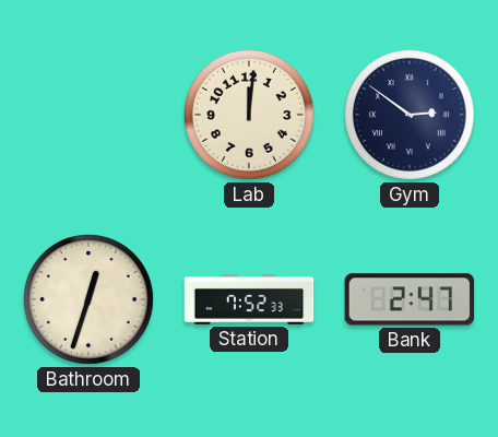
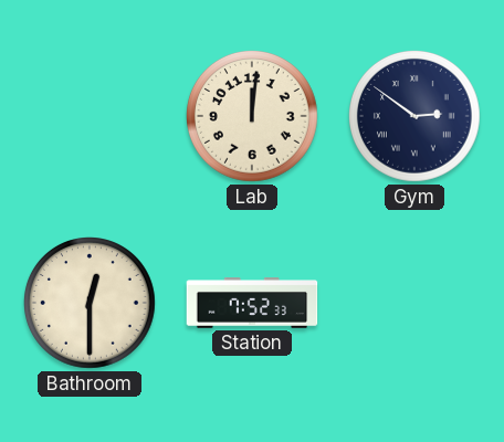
Bathroom: 12:33 -> 12:30
Bank: 2:47 -> none
